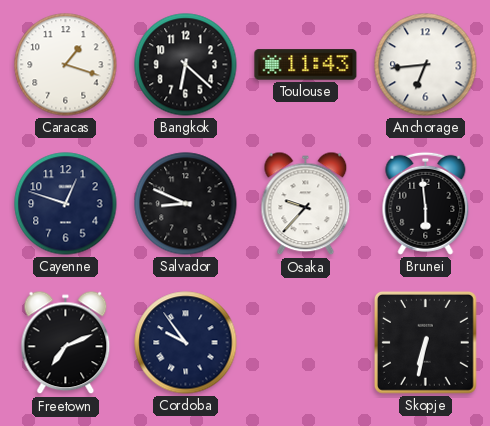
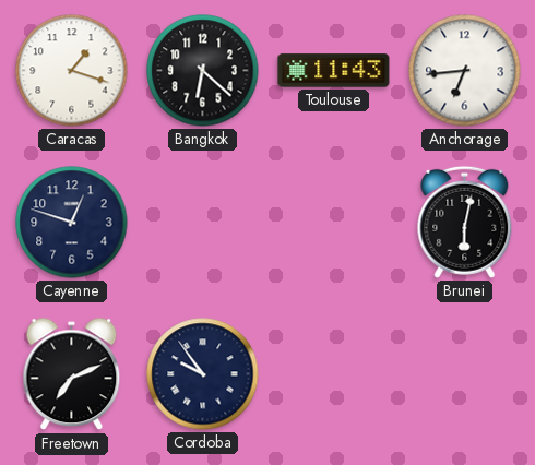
Salvador: 8:49 -> none
Osaka: 9:37 -> none
Brunei: 5:59 -> 6:02
Skopje: 6:32 -> none
